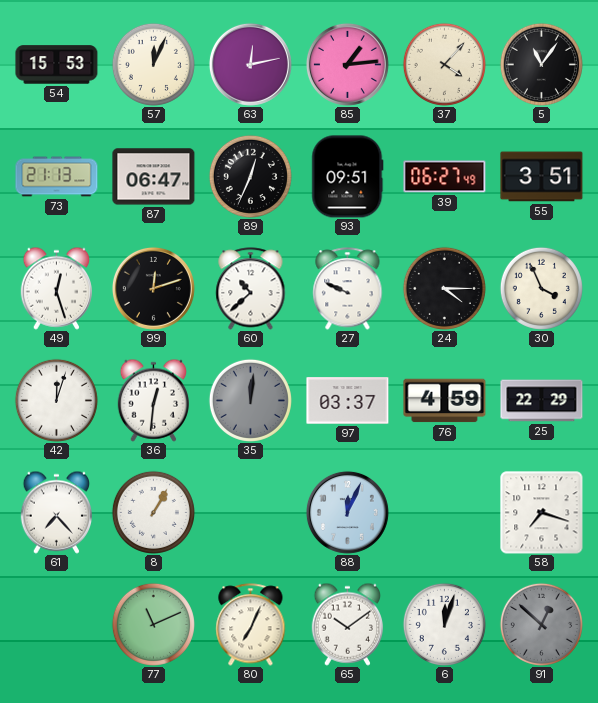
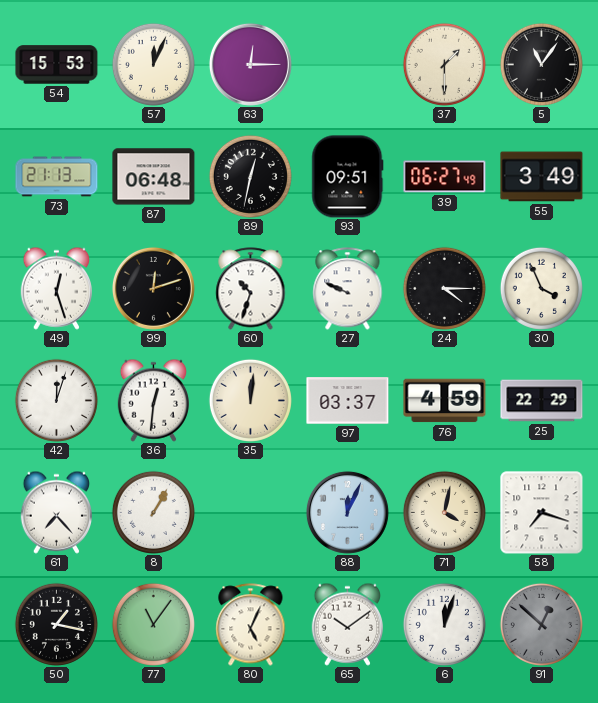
63: 12:13 -> 12:15
85: 1:14 -> none
37: 4:07 -> 1:30
87: 06:47 -> 06:48
89: 12:34 -> 12:32
55: 3:51 -> 3:49
60: 10:38 -> 10:33
35 dial: grey -> cream
71: none -> 4:02
50: none -> 1:17
77: 11:11 -> 11:06
80: 7:04 -> 5:04
